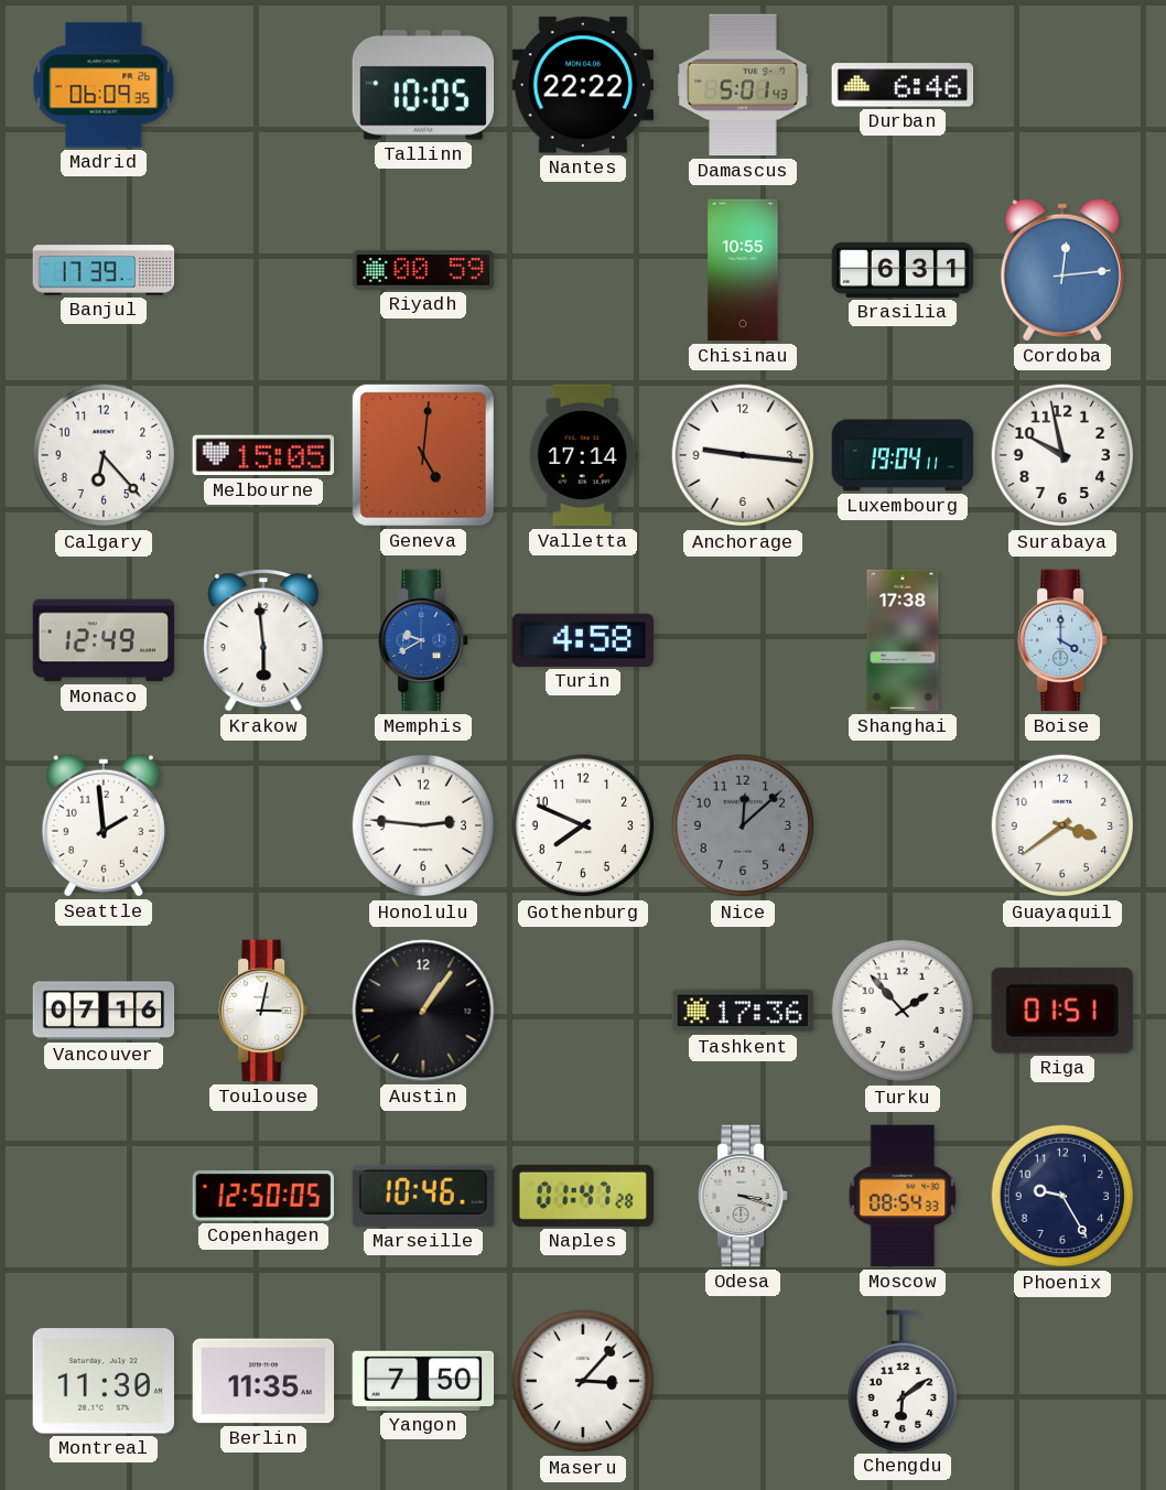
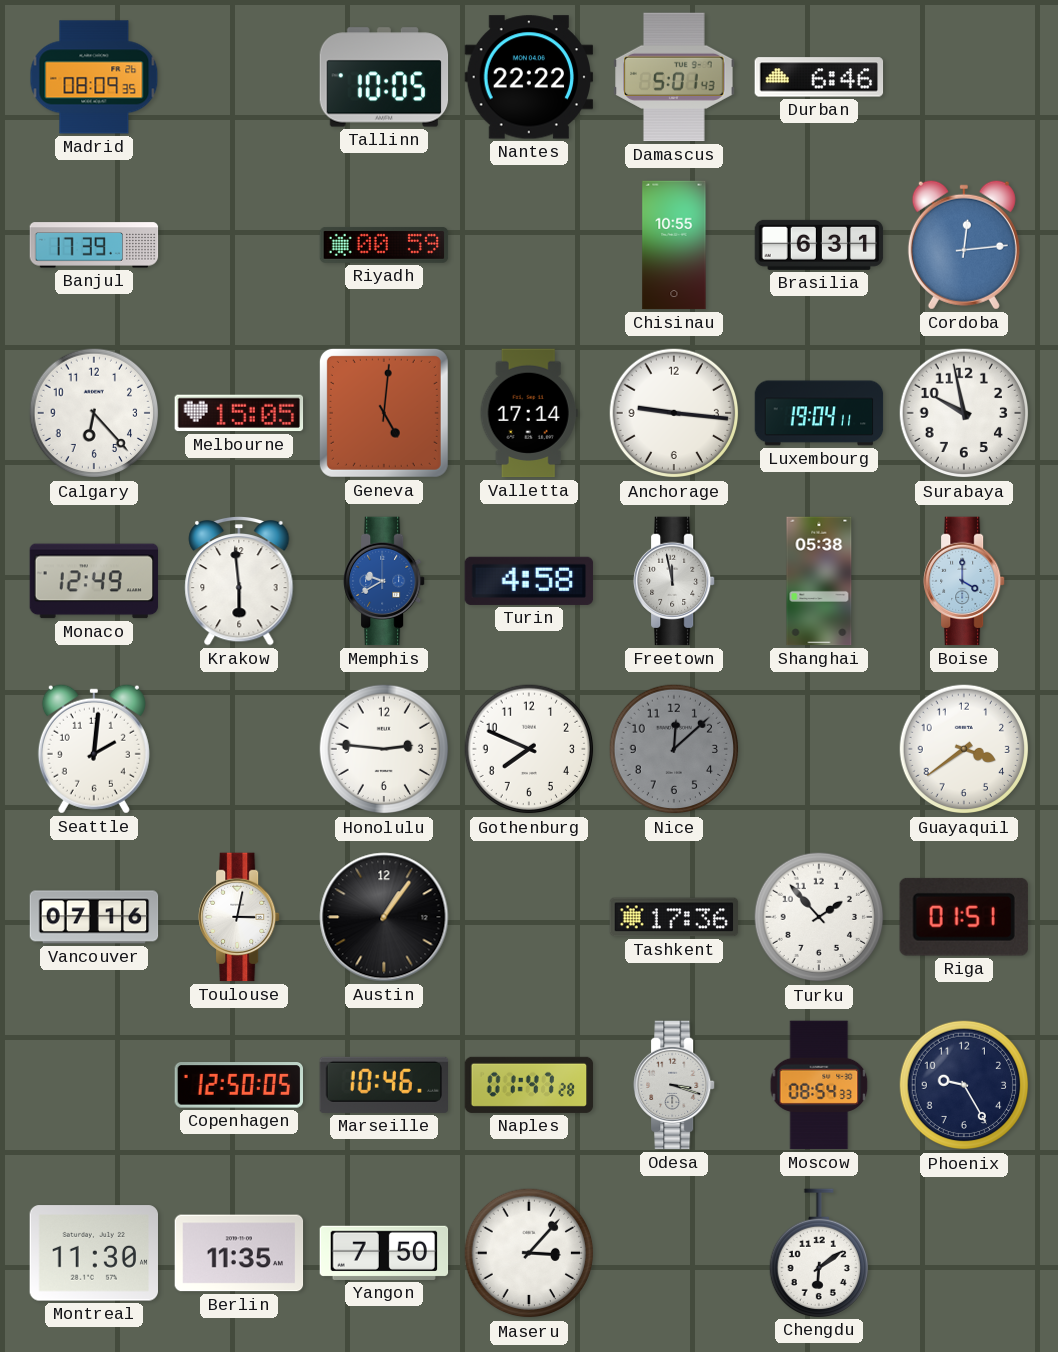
Madrid: 06:09 -> 08:09
Freetown: none -> 11:58
Shanghai: 17:38 -> 05:38
Seattle: 1:59 -> 2:01
